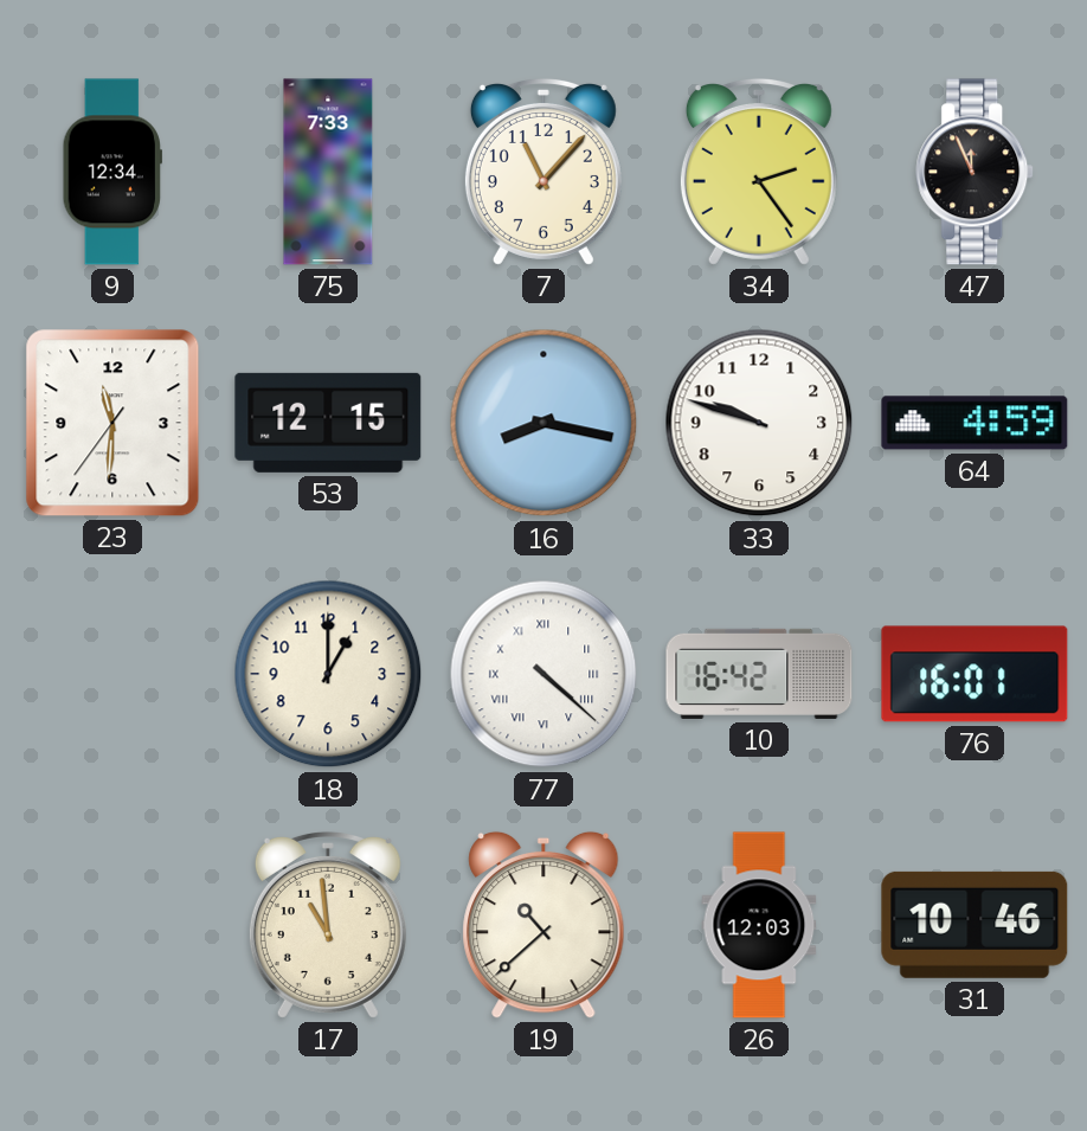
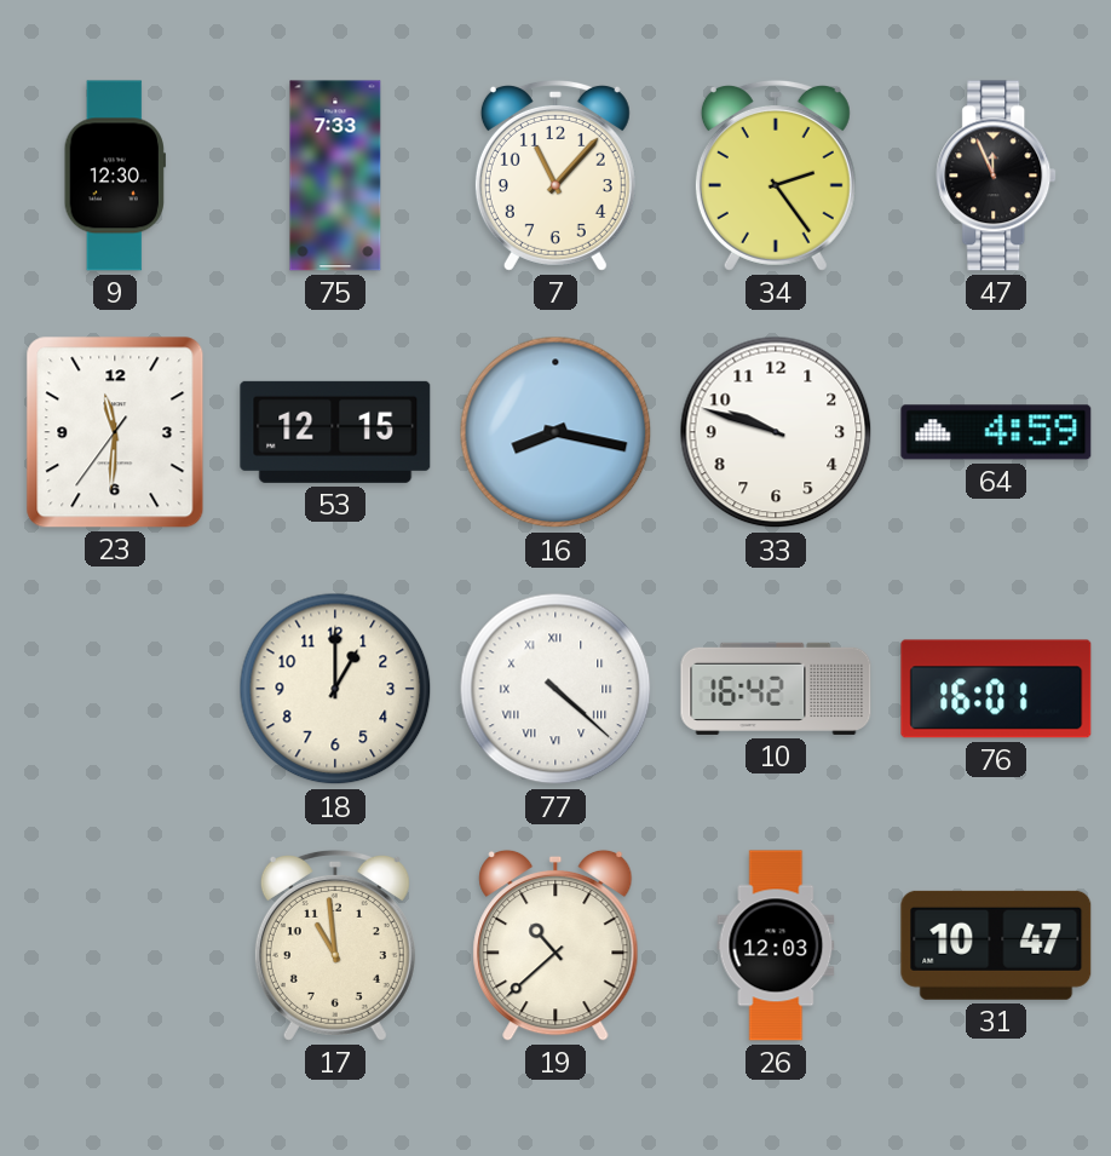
9: 12:34 -> 12:30
31: 10:46 -> 10:47
